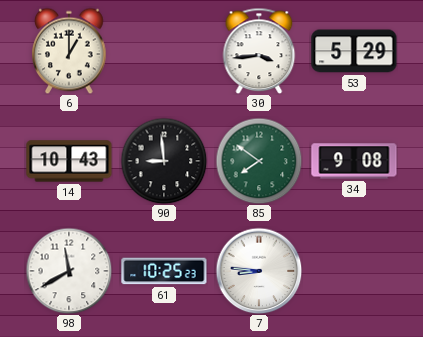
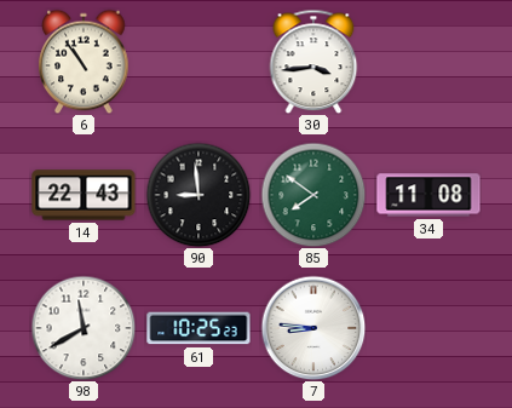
6: 1:00 -> 10:54
53: 5:29 -> none
14: 10:43 -> 22:43
34: 9:08 -> 11:08
